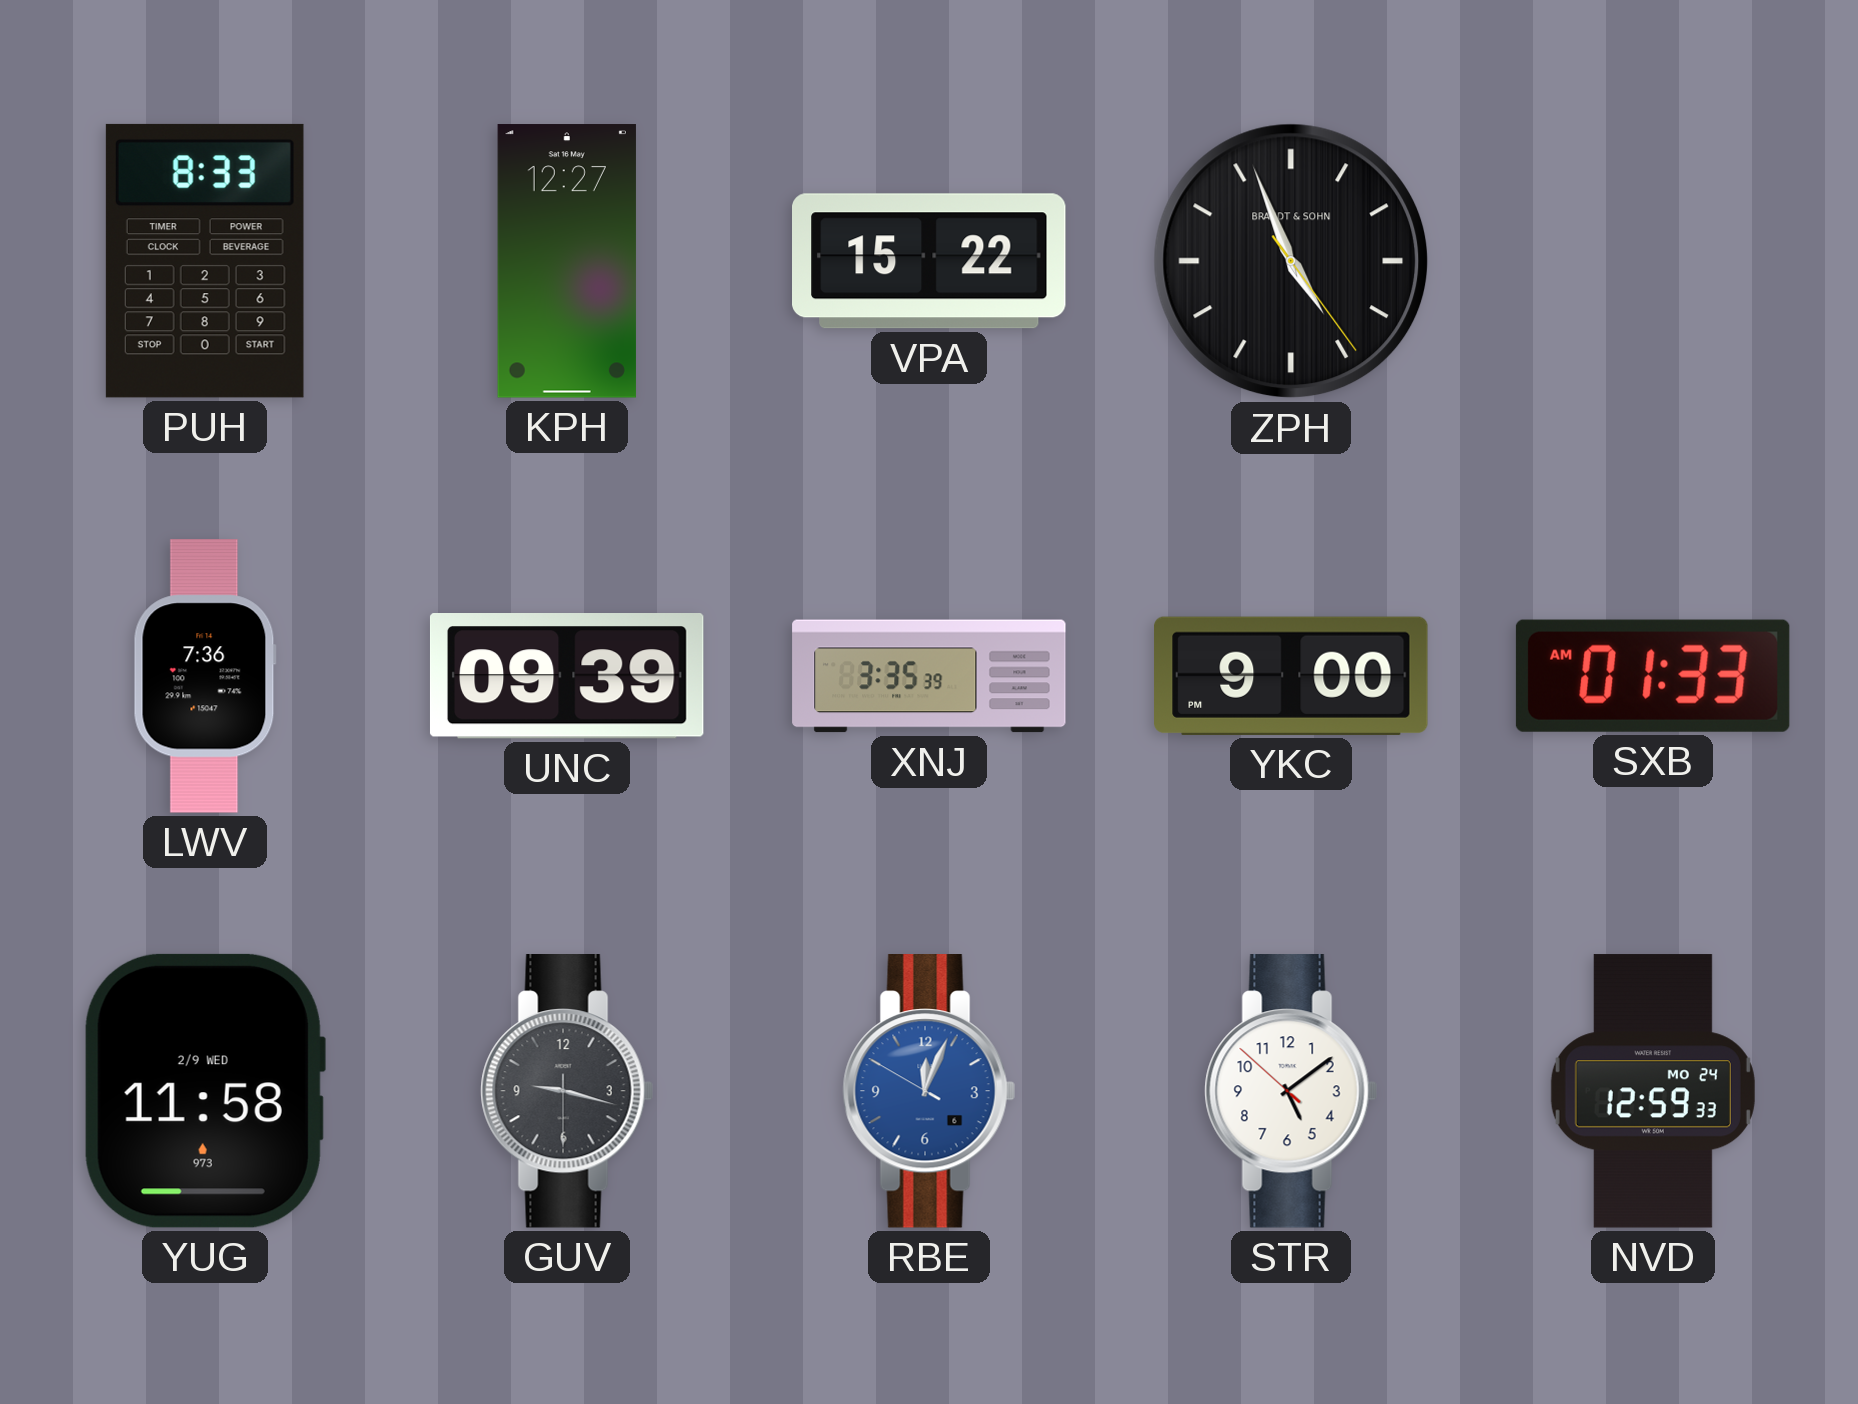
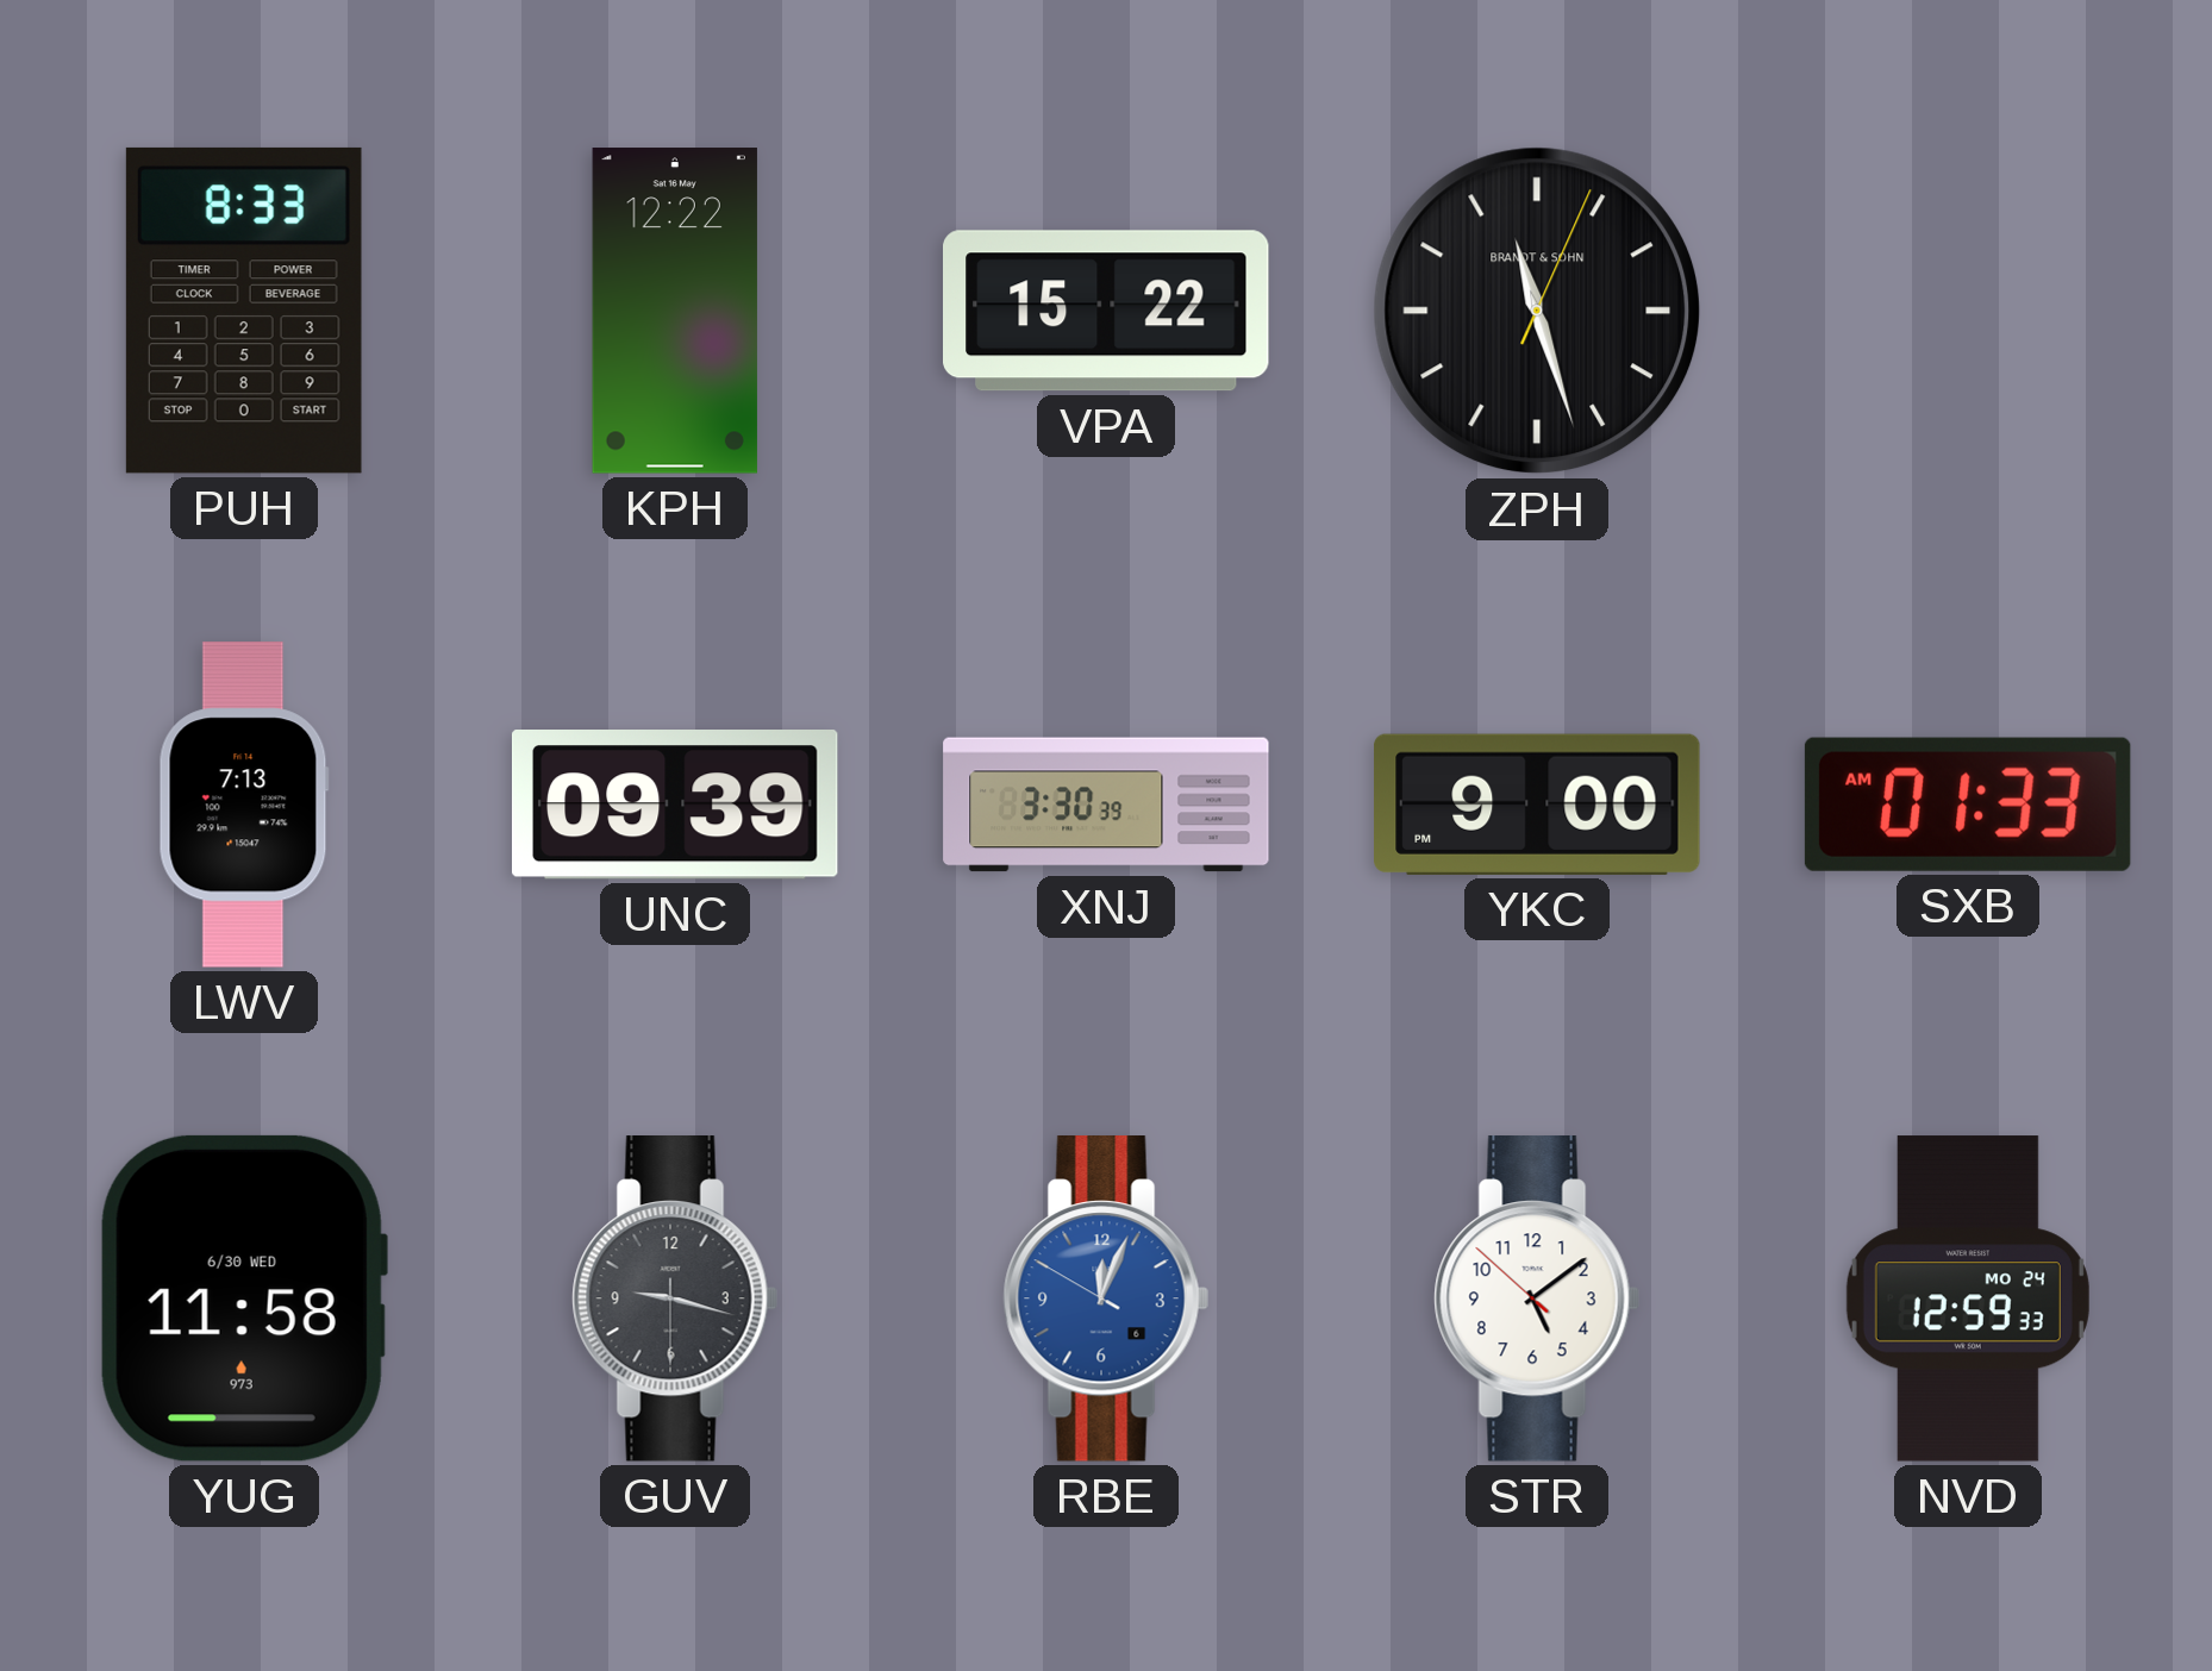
KPH: 12:27 -> 12:22
ZPH: 4:56 -> 11:27
LWV: 7:36 -> 7:13
XNJ: 3:35 -> 3:30
YUG date: 2/9 WED -> 6/30 WED
